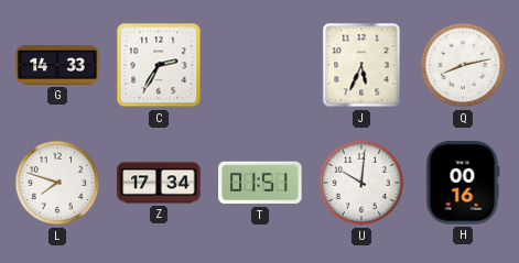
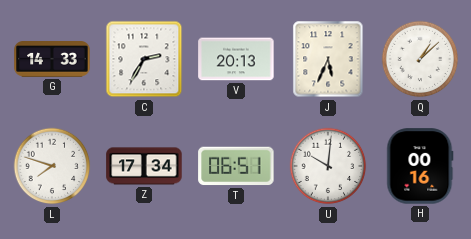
V: none -> 20:13
Q: 8:13 -> 1:08
T: 01:51 -> 06:51
